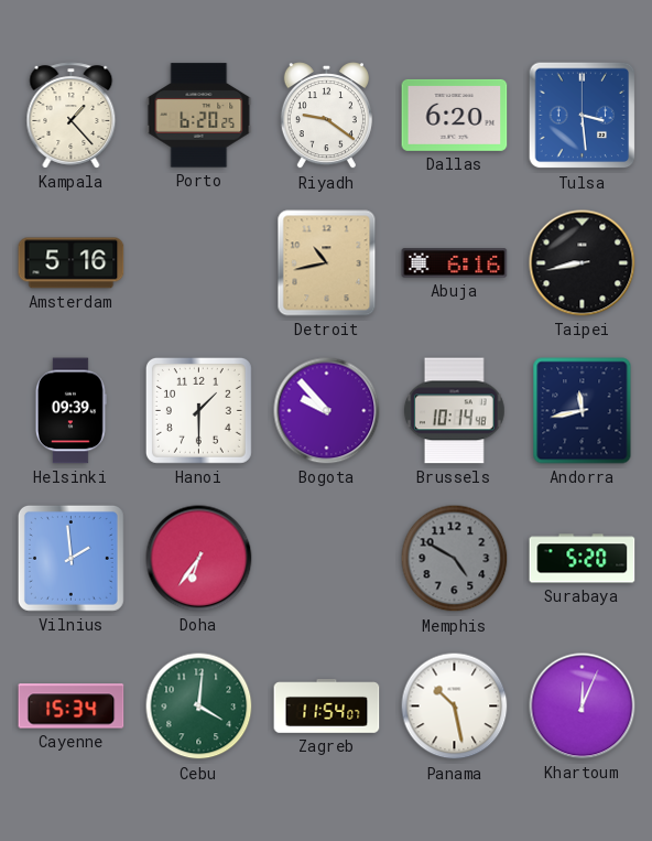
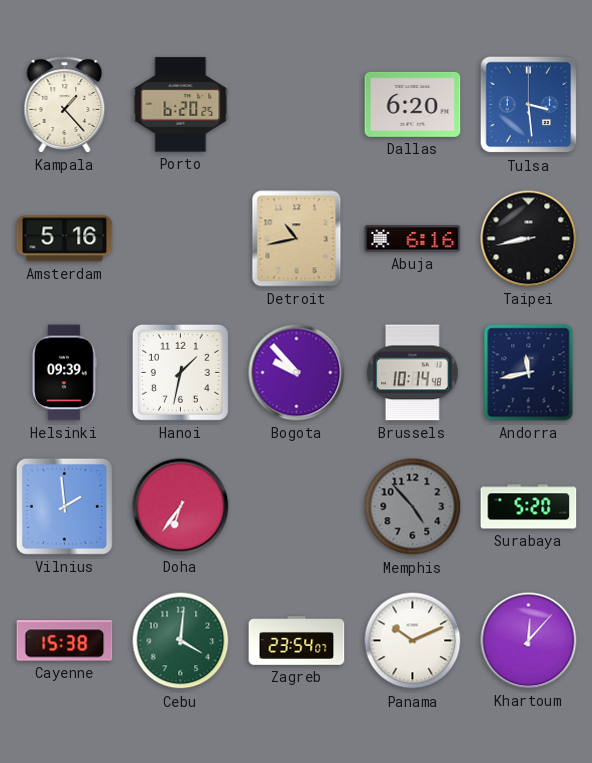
Riyadh: 9:21 -> none
Hanoi: 1:30 -> 1:32
Memphis: 4:50 -> 4:53
Cayenne: 15:34 -> 15:38
Zagreb: 11:54 -> 23:54
Panama: 10:28 -> 10:11
Khartoum: 12:04 -> 12:07
